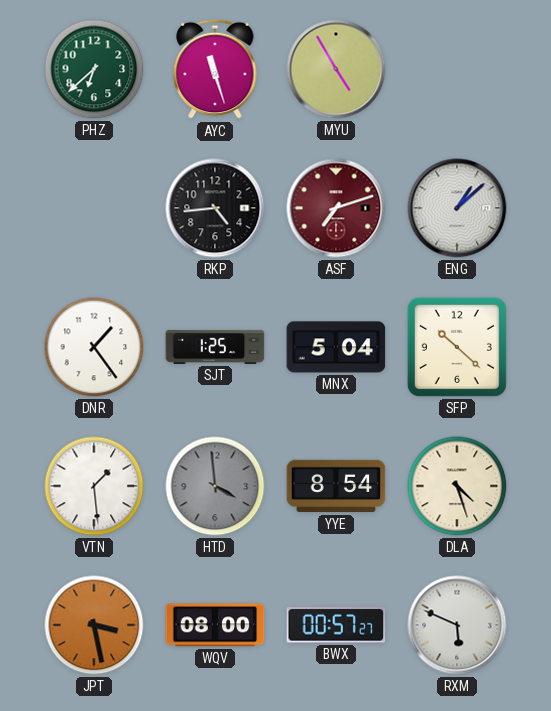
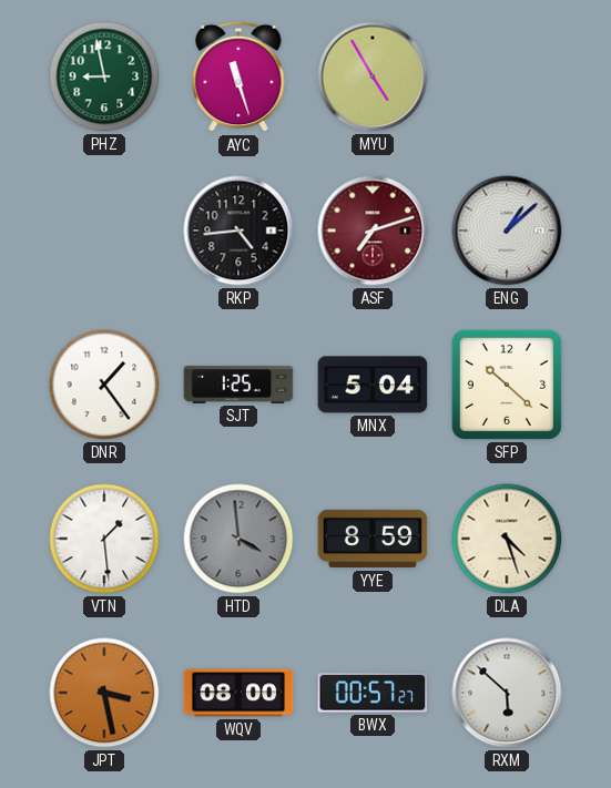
PHZ: 6:38 -> 8:58
YYE: 8:54 -> 8:59
RXM: 5:49 -> 5:52
